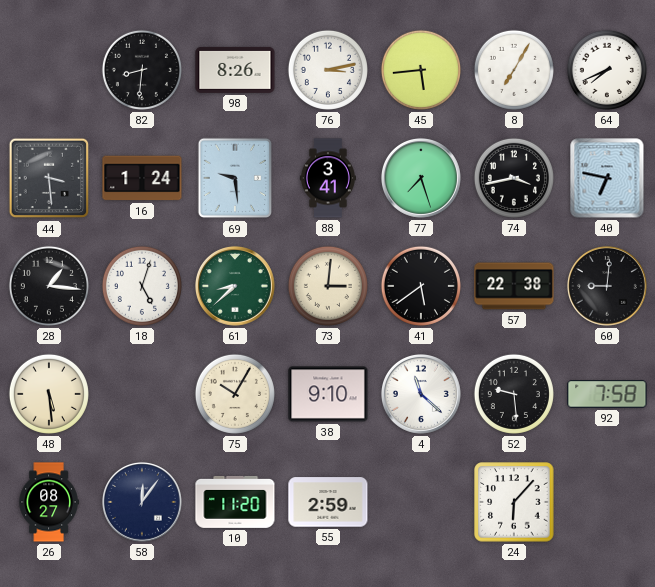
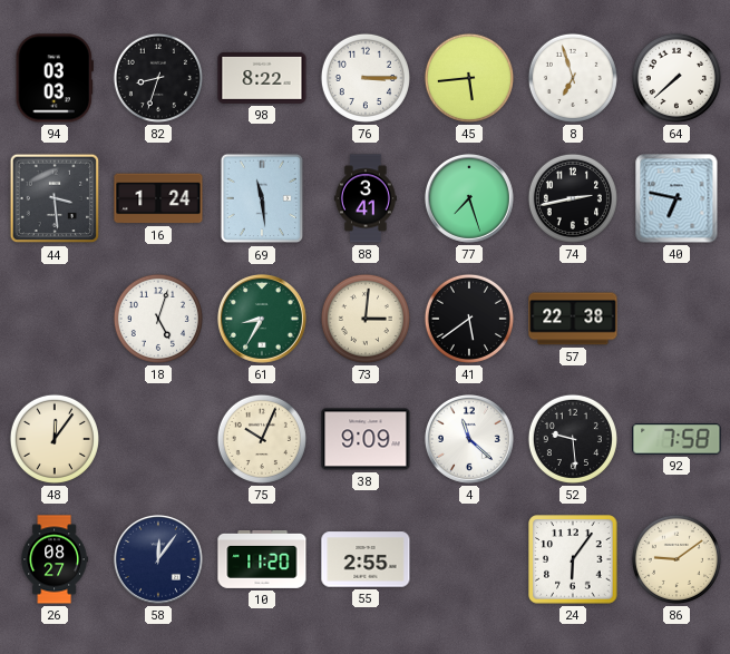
94: none -> 03:03
82: 8:31 -> 8:33
98: 8:26 -> 8:22
76: 3:13 -> 3:15
8: 7:05 -> 6:57
64: 7:41 -> 7:38
69: 9:29 -> 11:29
74: 3:43 -> 2:43
28: 1:16 -> none
61: 8:38 -> 8:35
60: 9:01 -> none
48: 5:29 -> 12:06
75: 10:05 -> 10:04
38: 9:10 -> 9:09
55: 2:59 -> 2:55
24: 6:07 -> 6:06
86: none -> 9:09
